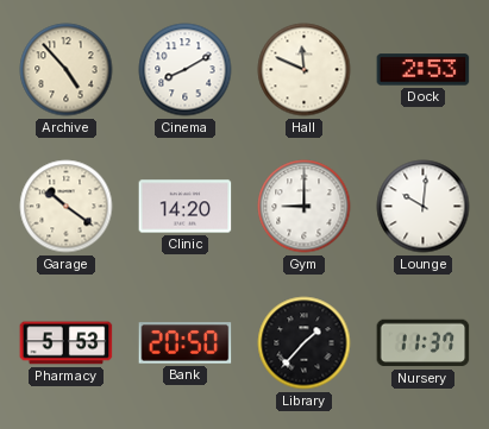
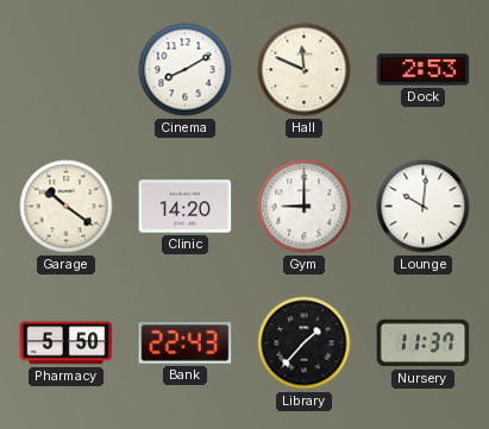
Archive: 4:53 -> none
Pharmacy: 5:53 -> 5:50
Bank: 20:50 -> 22:43
